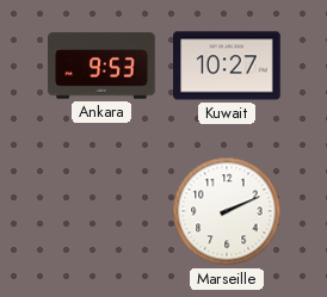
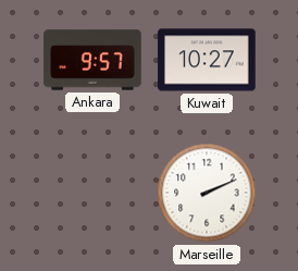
Ankara: 9:53 -> 9:57
